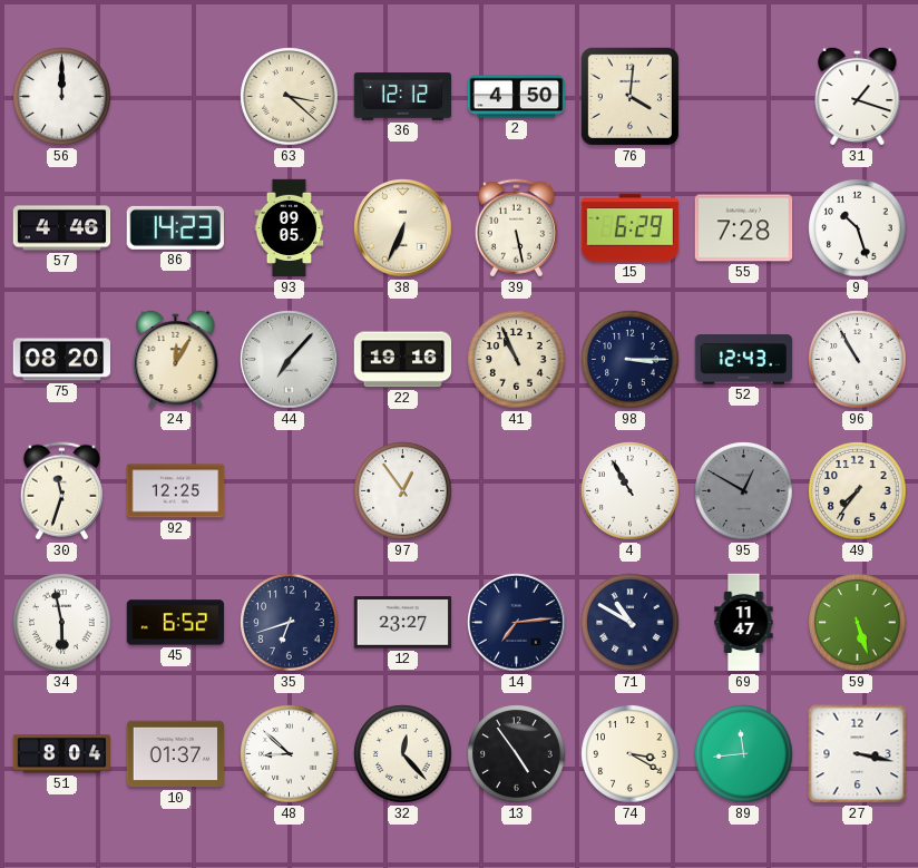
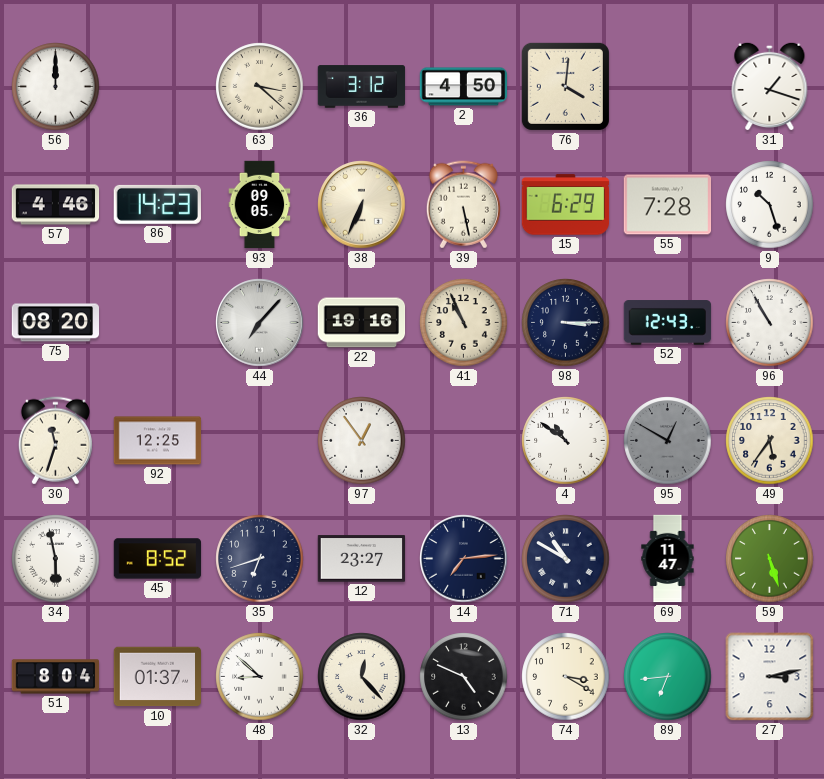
36: 12:12 -> 3:12
24: 12:05 -> none
4: 10:55 -> 10:51
49: 7:36 -> 5:36
45: 6:52 -> 8:52
13: 4:54 -> 4:49
89: 11:44 -> 6:44
27: 3:17 -> 3:13
